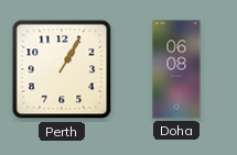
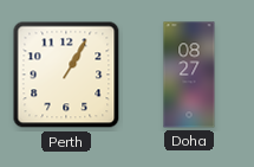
Doha: 06:08 -> 08:27
